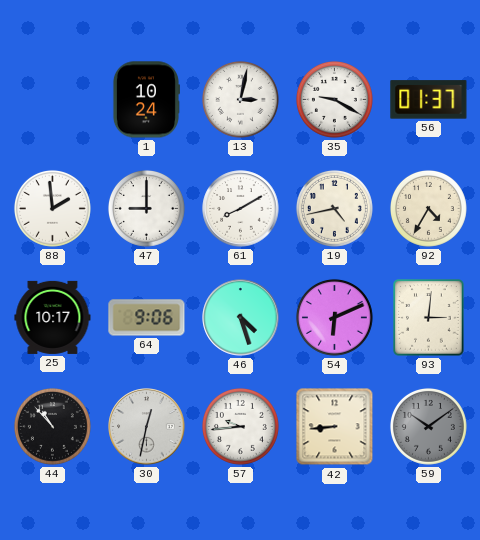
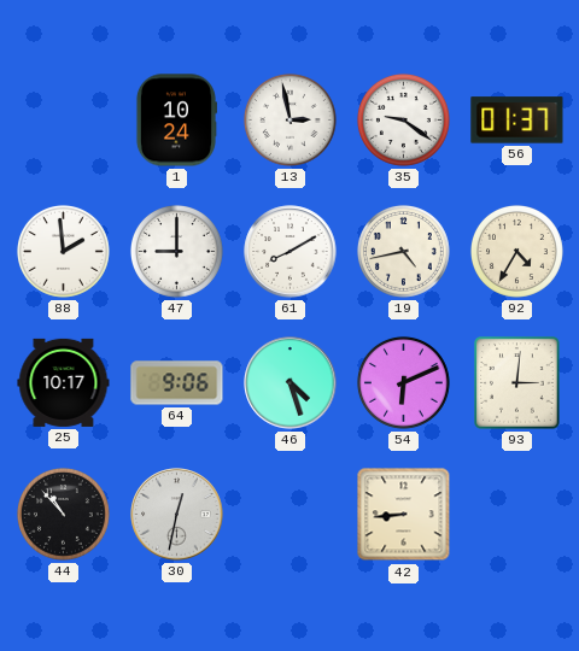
13: 3:02 -> 2:58
35: 9:20 -> 9:21
57: 9:44 -> none
59: 10:09 -> none
